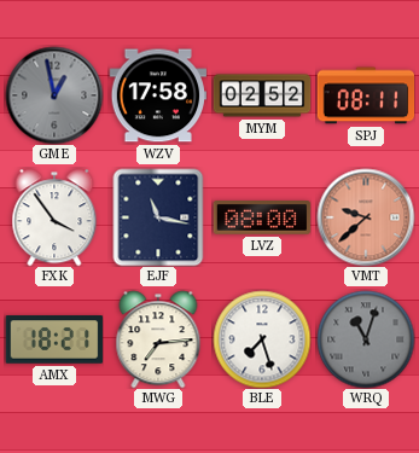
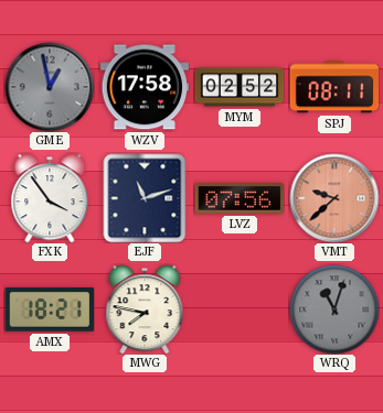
EJF: 11:17 -> 11:12
LVZ: 08:00 -> 07:56
MWG: 7:14 -> 7:47
BLE: 7:27 -> none
